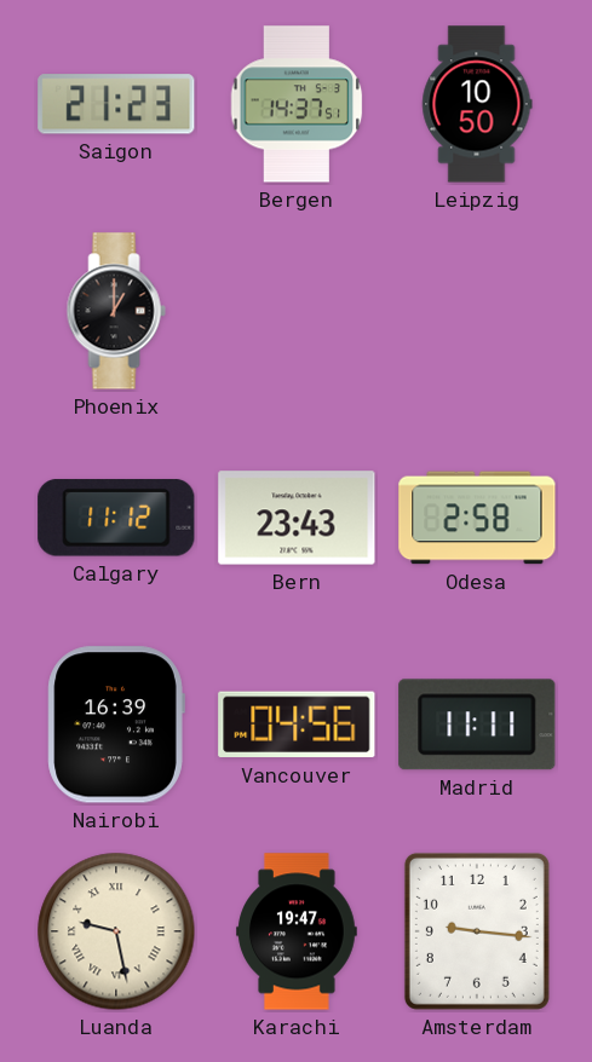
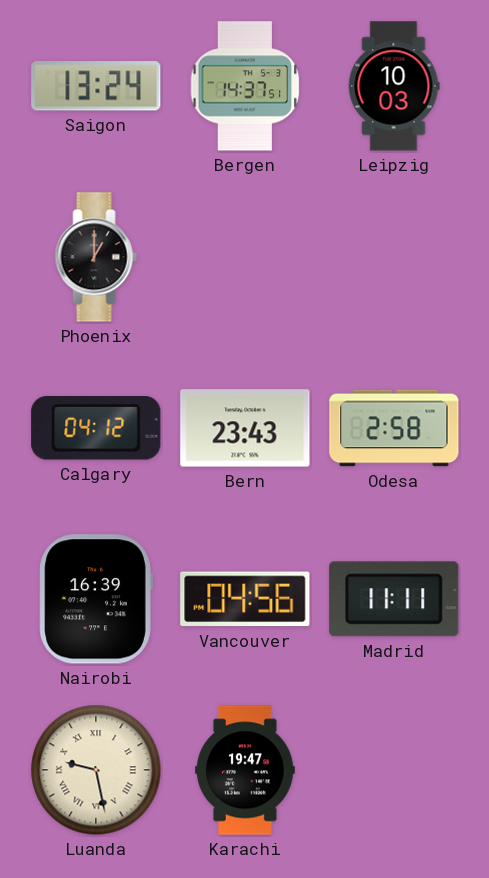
Saigon: 21:23 -> 13:24
Leipzig: 10:50 -> 10:03
Calgary: 11:12 -> 04:12
Amsterdam: 9:16 -> none
